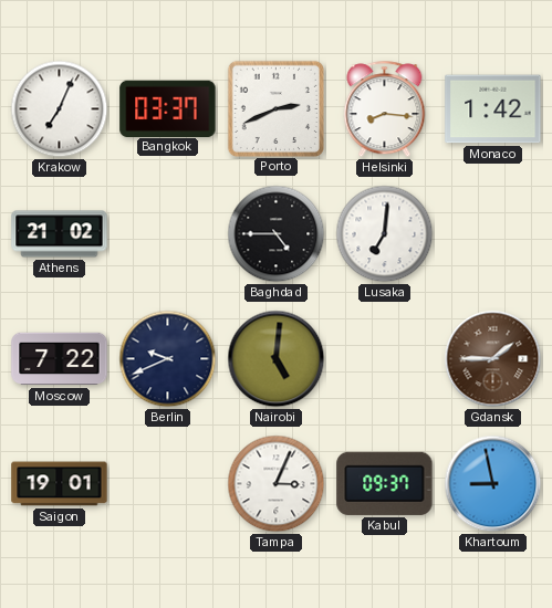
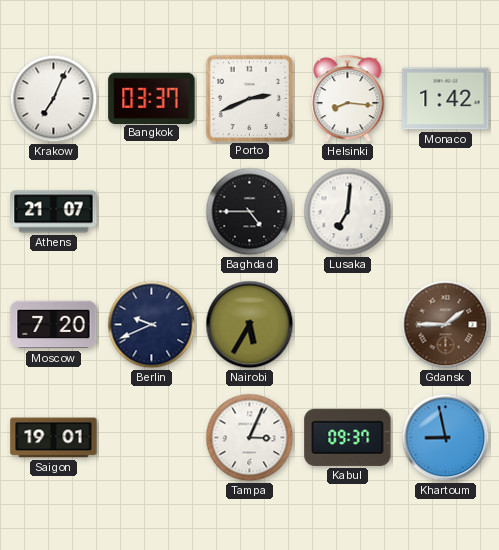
Athens: 21:02 -> 21:07
Moscow: 7:22 -> 7:20
Nairobi: 5:01 -> 5:35
